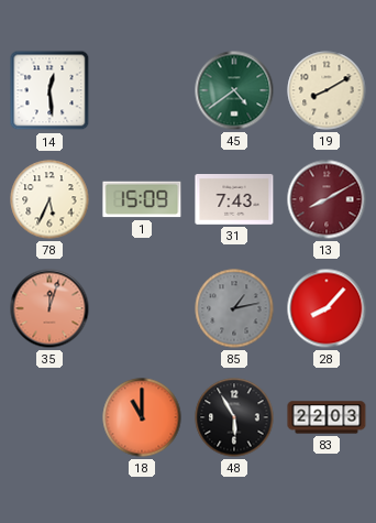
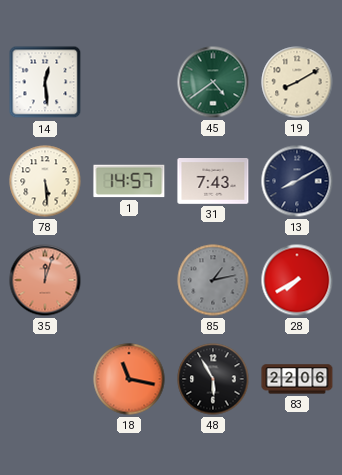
78: 5:34 -> 5:29
1: 15:09 -> 14:57
13 dial: burgundy -> navy
28: 8:07 -> 7:40
18: 11:00 -> 11:17
83: 22:03 -> 22:06
